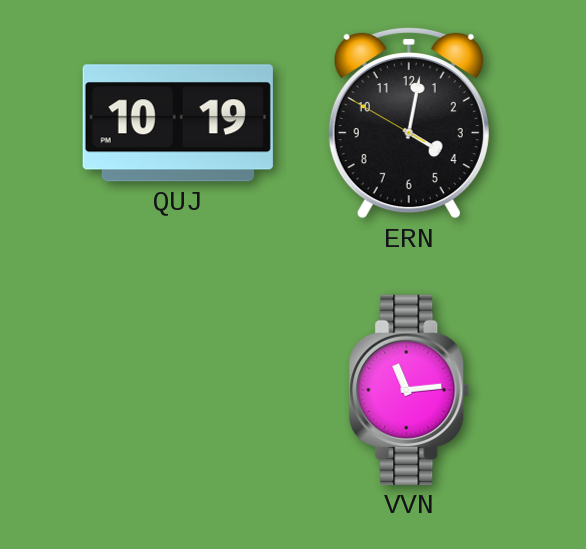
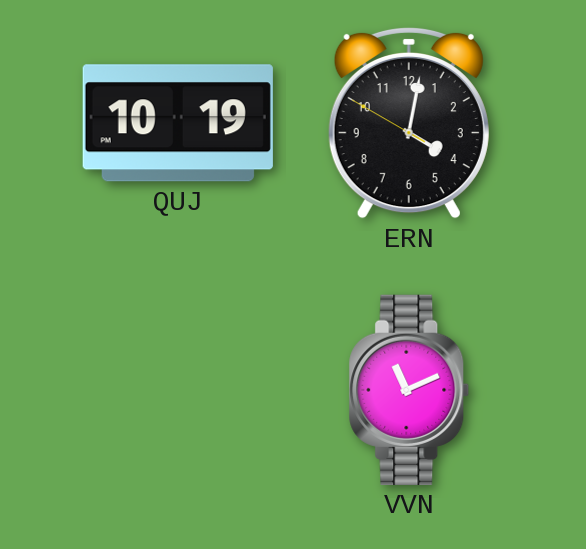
VVN: 11:14 -> 11:11
